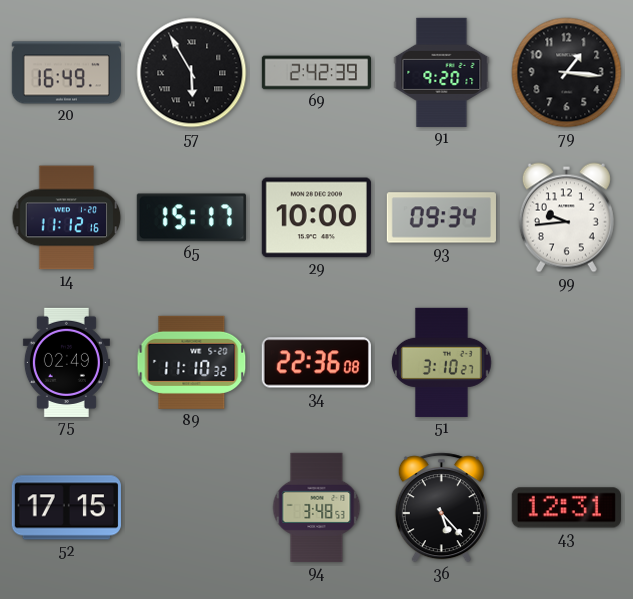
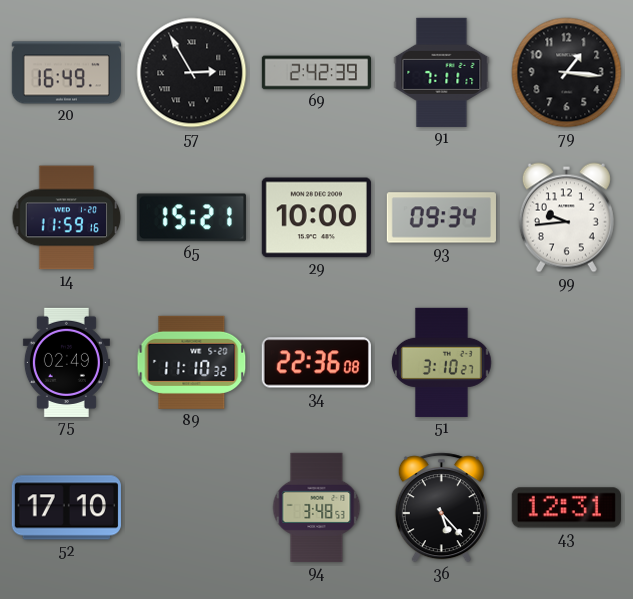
57: 5:55 -> 2:55
91: 9:20 -> 7:11
14: 11:12 -> 11:59
65: 15:17 -> 15:21
52: 17:15 -> 17:10
